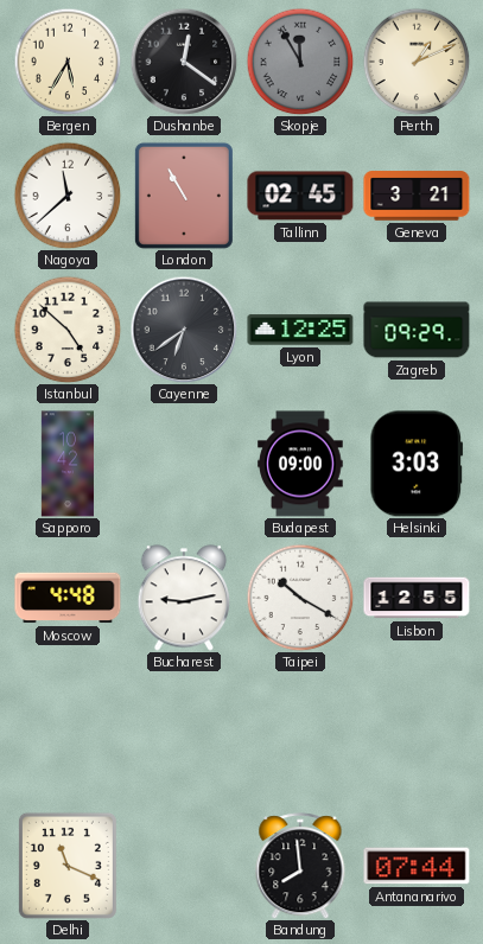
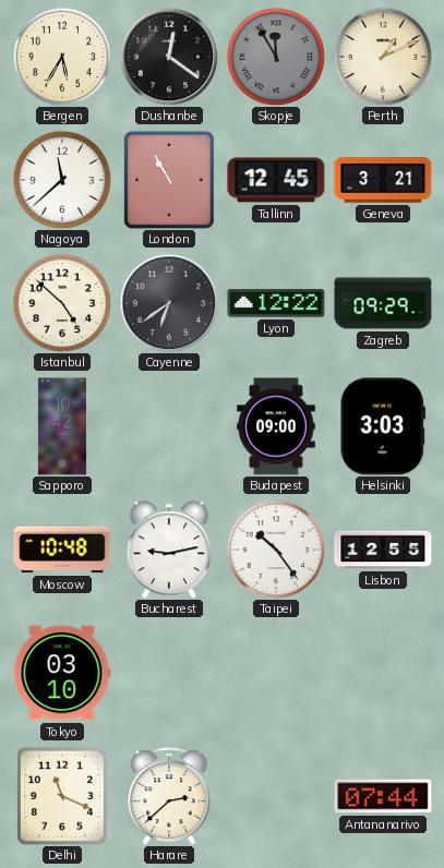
Tallinn: 02:45 -> 12:45
Lyon: 12:25 -> 12:22
Moscow: 4:48 -> 10:48
Taipei: 10:20 -> 10:24
Tokyo: none -> 03:10
Harare: none -> 2:38
Bandung: 7:59 -> none
